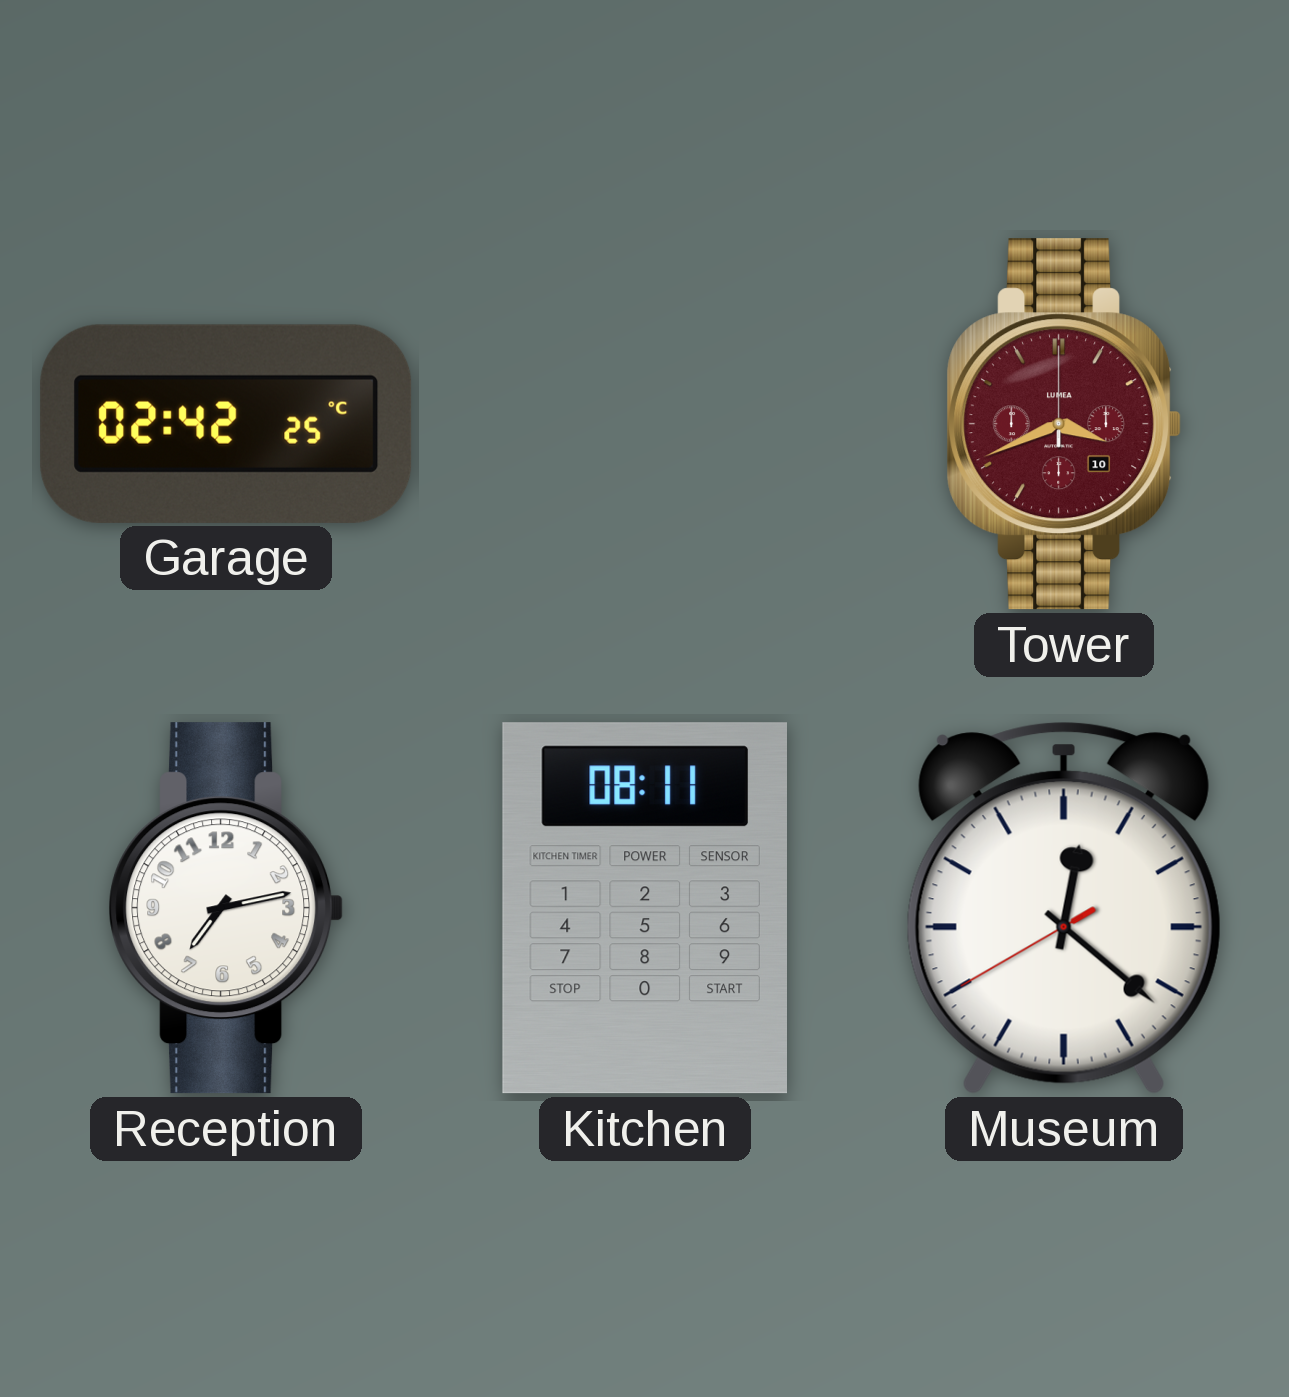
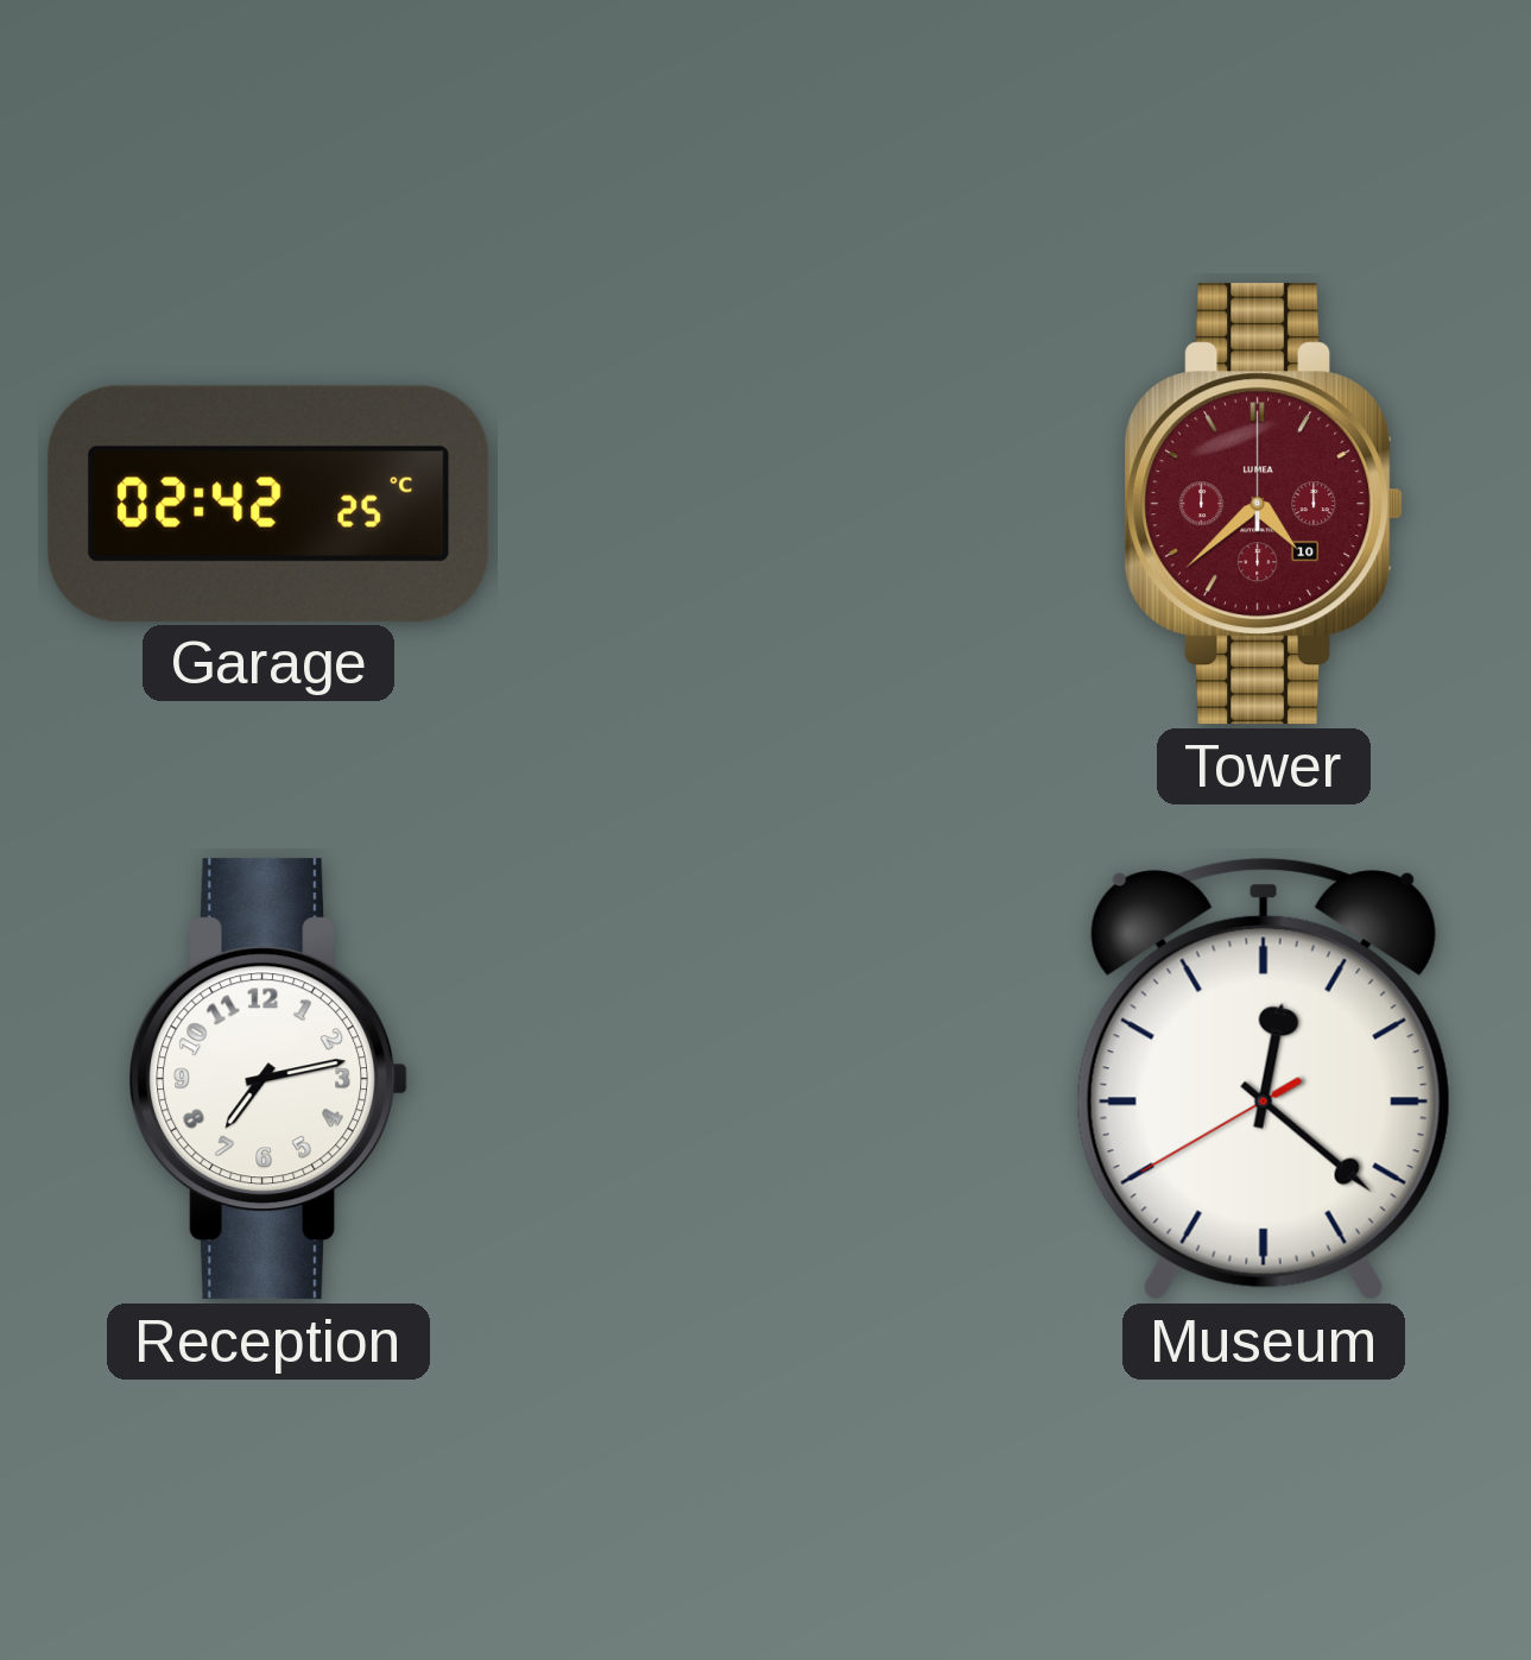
Tower: 3:41 -> 4:38
Kitchen: 08:11 -> none
